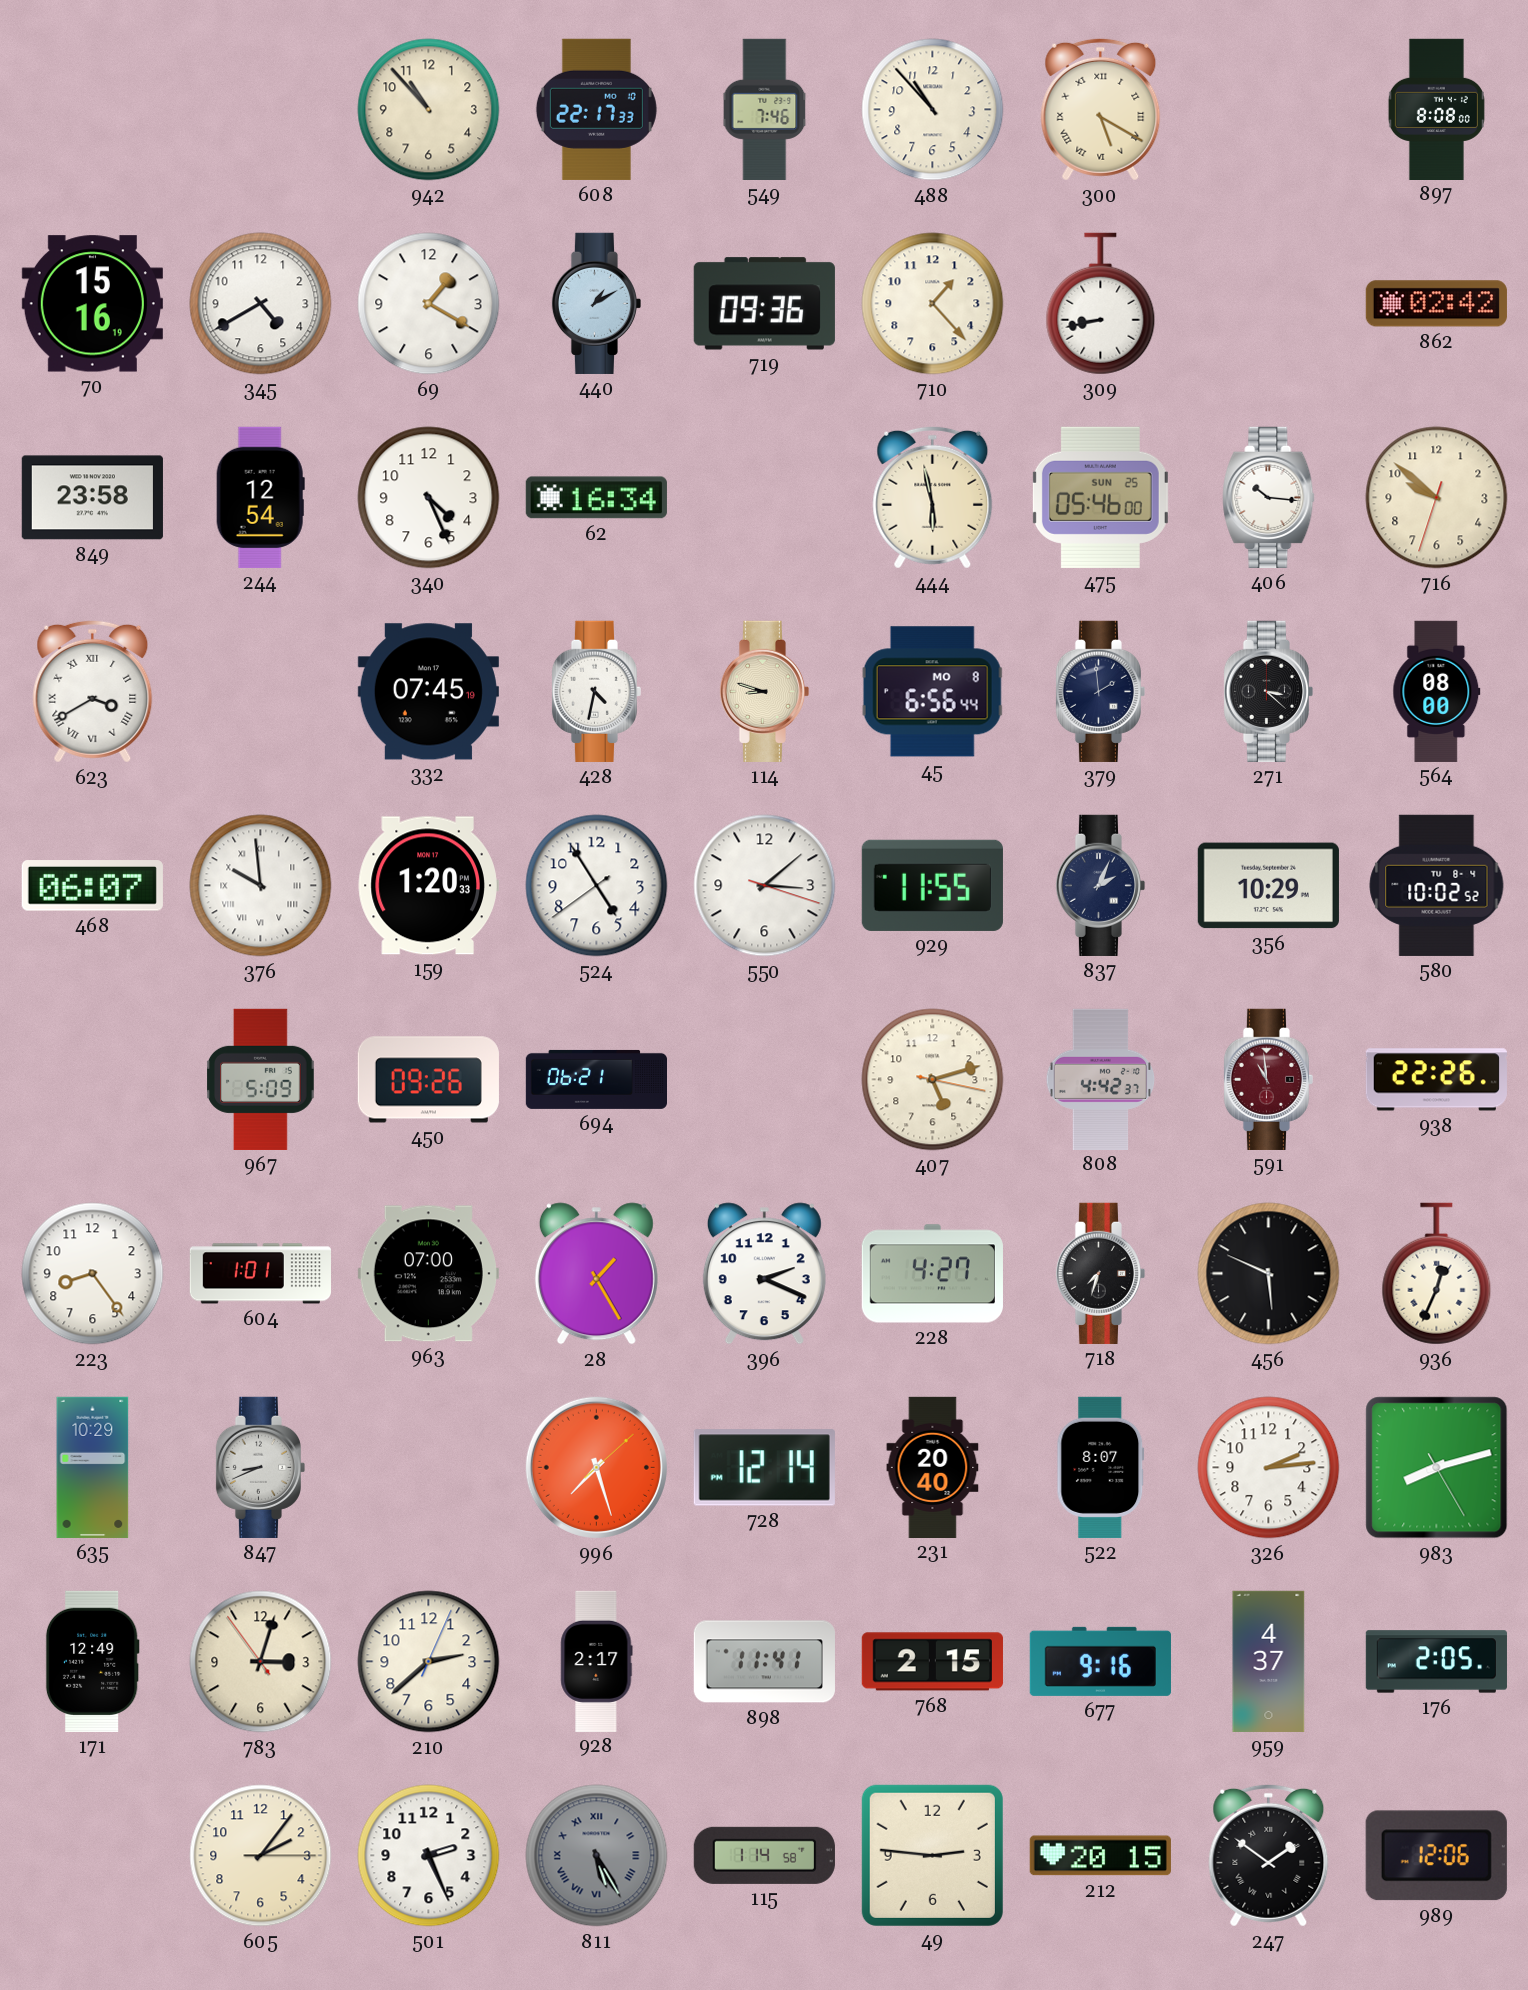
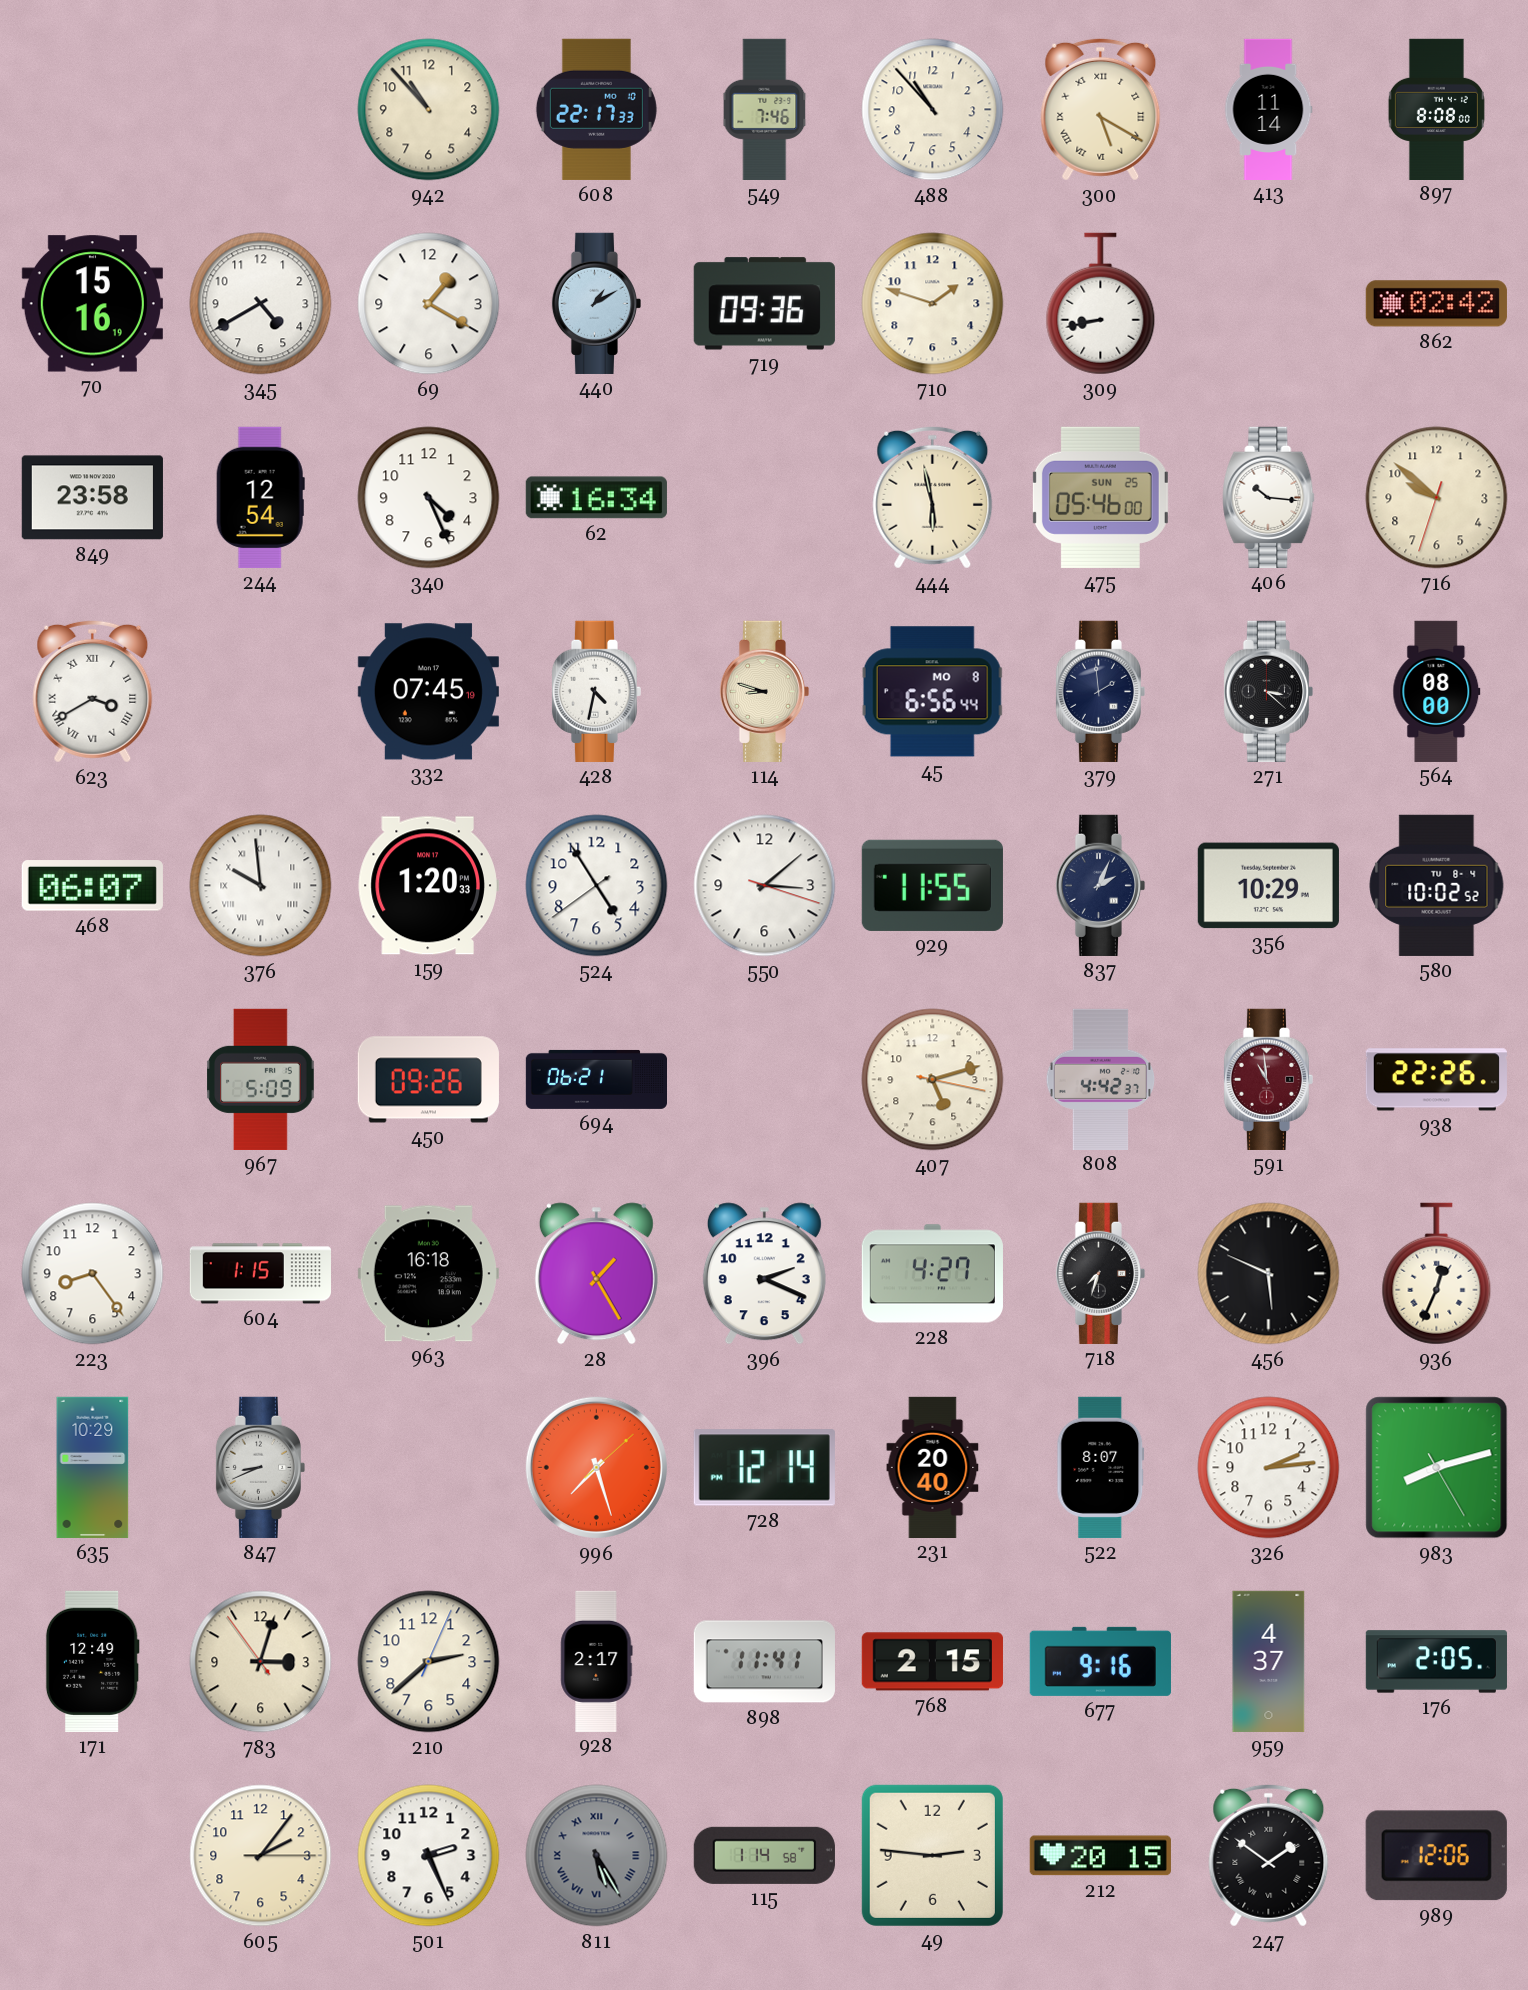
413: none -> 11:14
710: 1:23 -> 1:48
604: 1:01 -> 1:15
963: 07:00 -> 16:18
